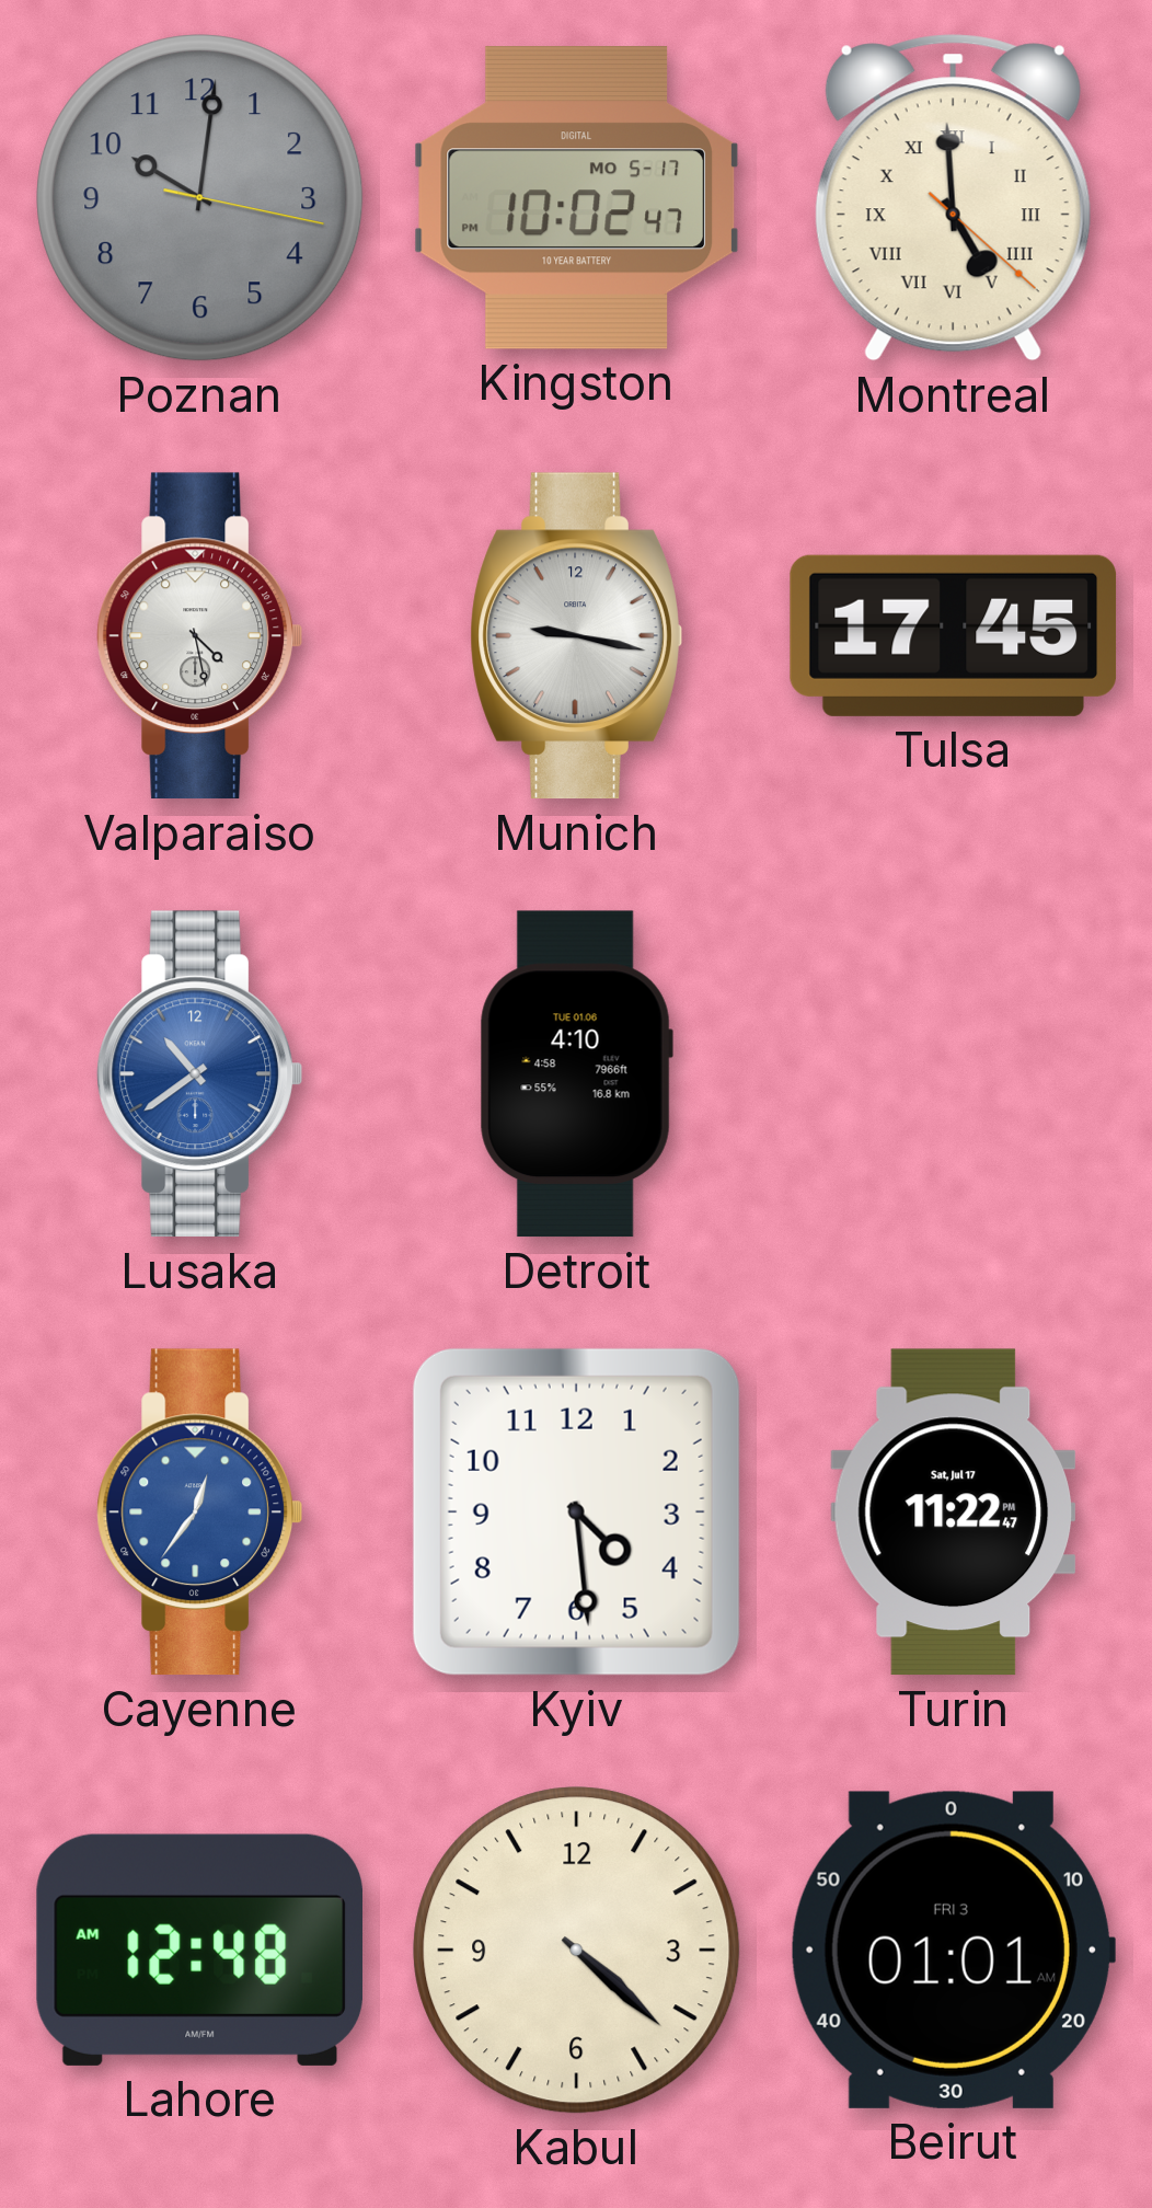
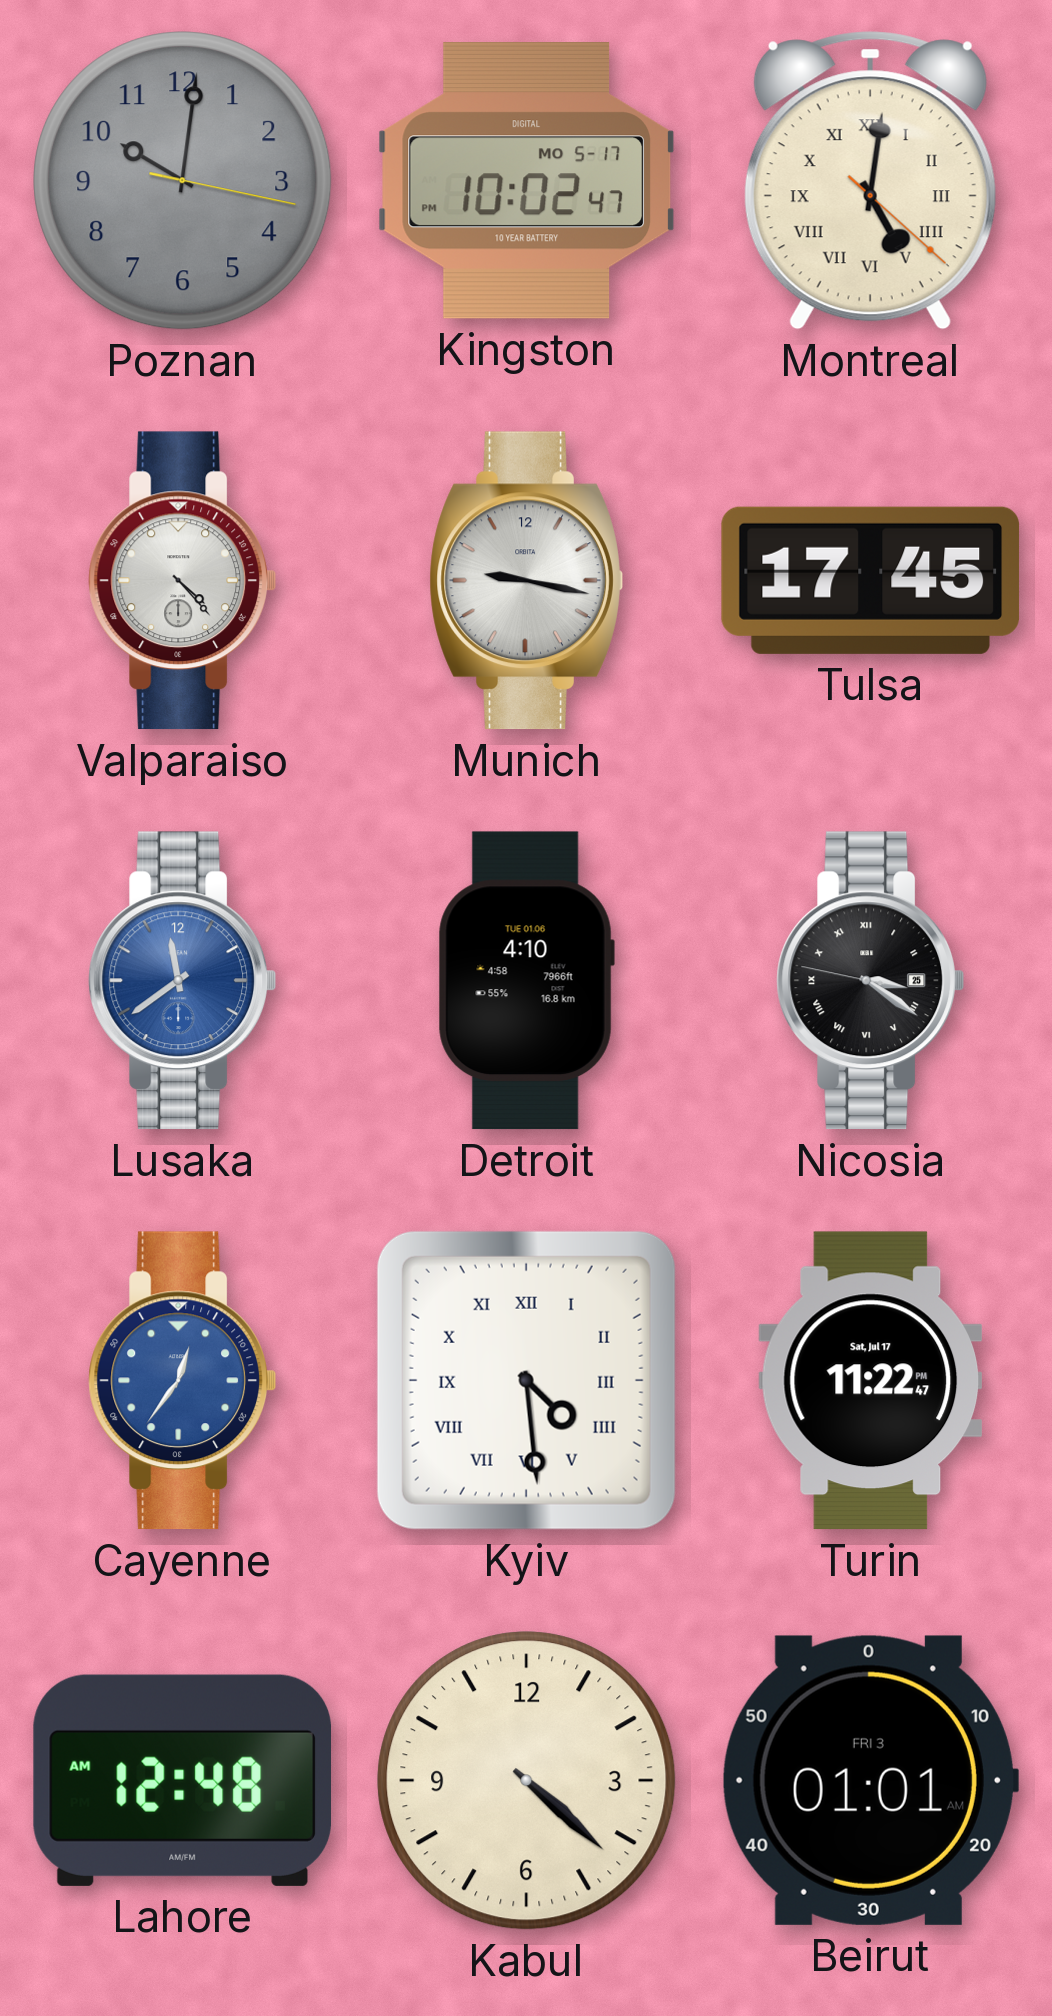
Montreal: 4:59 -> 5:01
Valparaiso: 4:28 -> 4:23
Lusaka: 10:39 -> 11:39
Nicosia: none -> 3:20
Kyiv numerals: Arabic -> Roman
